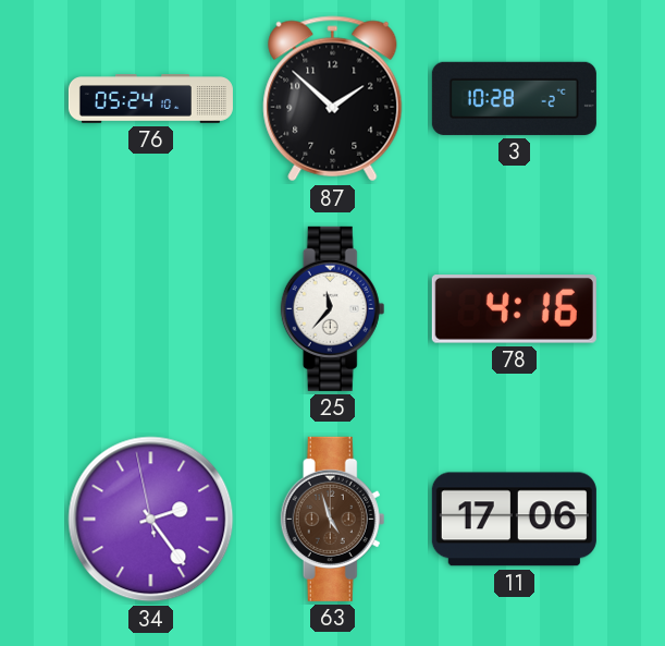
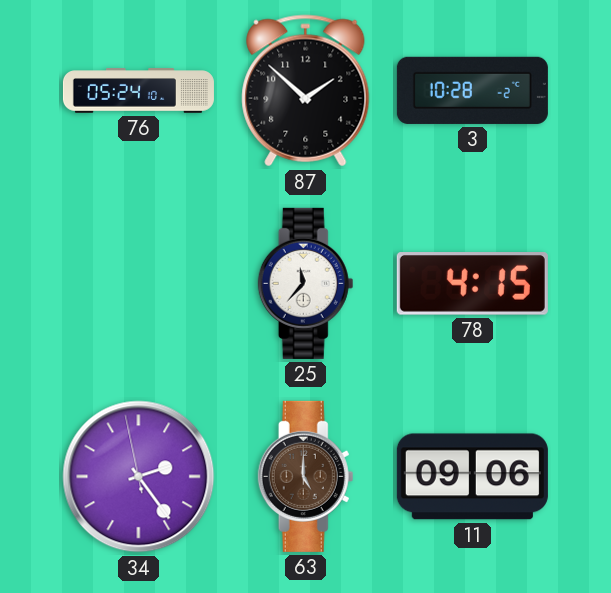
78: 4:16 -> 4:15
63: 4:57 -> 5:00
11: 17:06 -> 09:06
